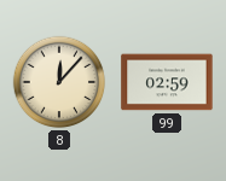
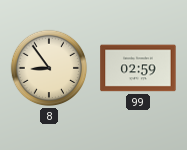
8: 12:07 -> 8:54
